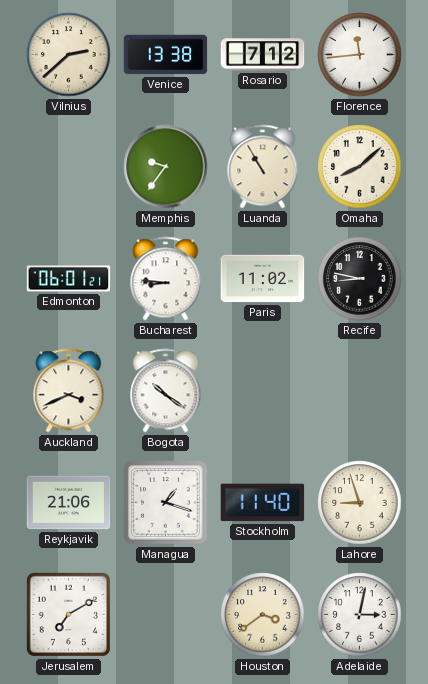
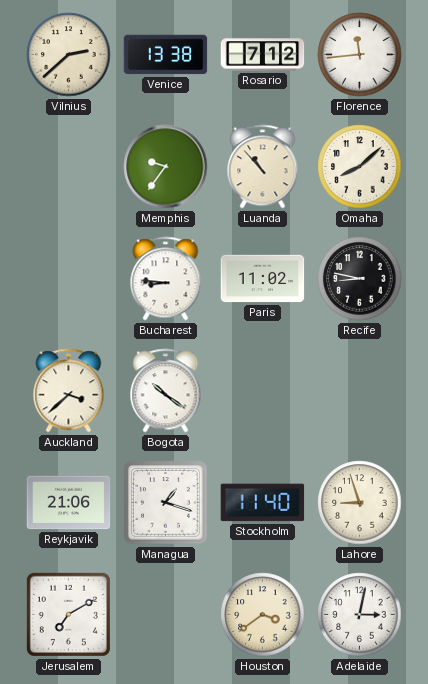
Luanda: 10:55 -> 10:53
Edmonton: 06:01 -> none
Auckland: 3:41 -> 3:38
